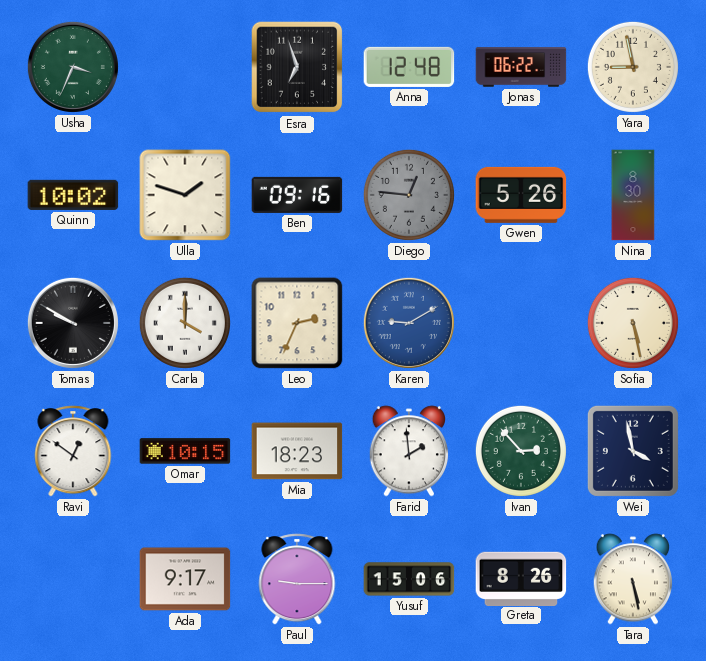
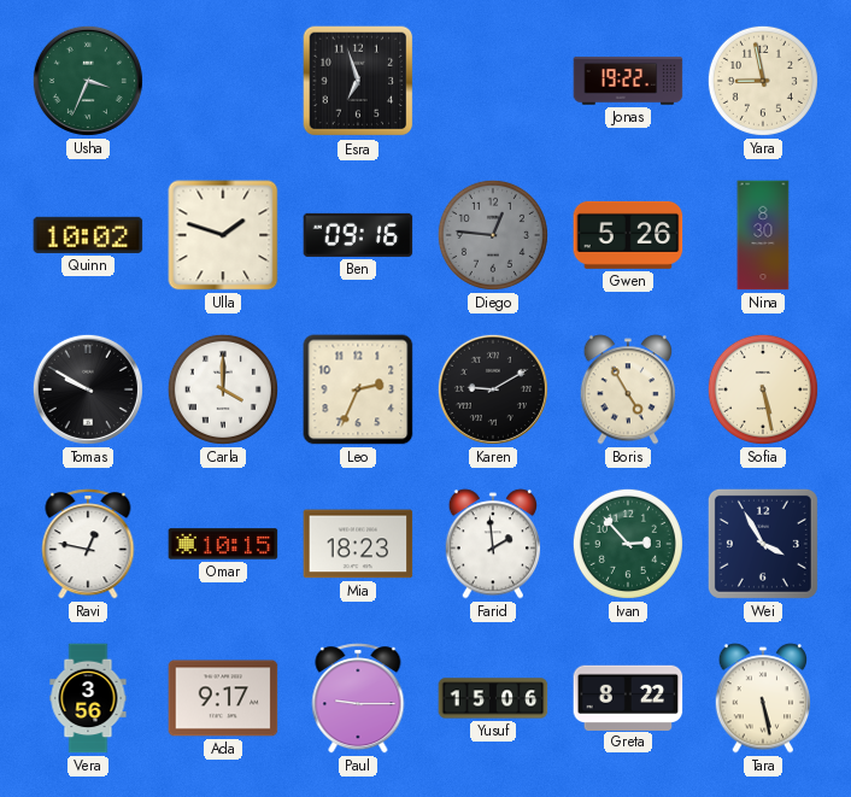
Anna: 12:48 -> none
Jonas: 06:22 -> 19:22
Karen dial: blue -> black
Boris: none -> 4:55
Ravi: 12:51 -> 12:47
Wei: 3:58 -> 3:55
Vera: none -> 3:56
Greta: 8:26 -> 8:22
